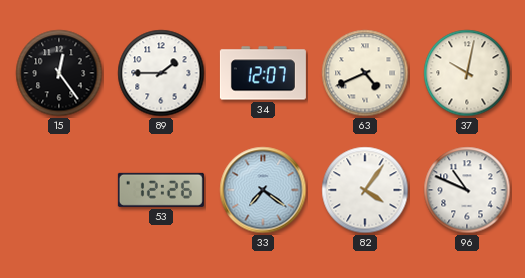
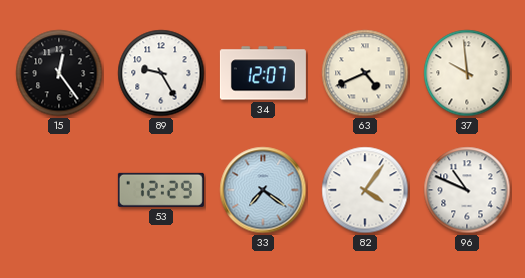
89: 1:45 -> 9:25
37: 10:02 -> 9:59
53: 12:26 -> 12:29
